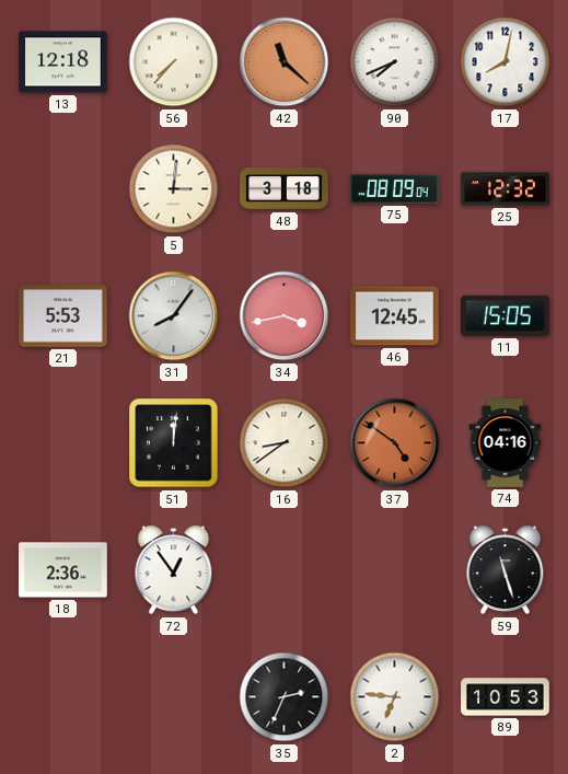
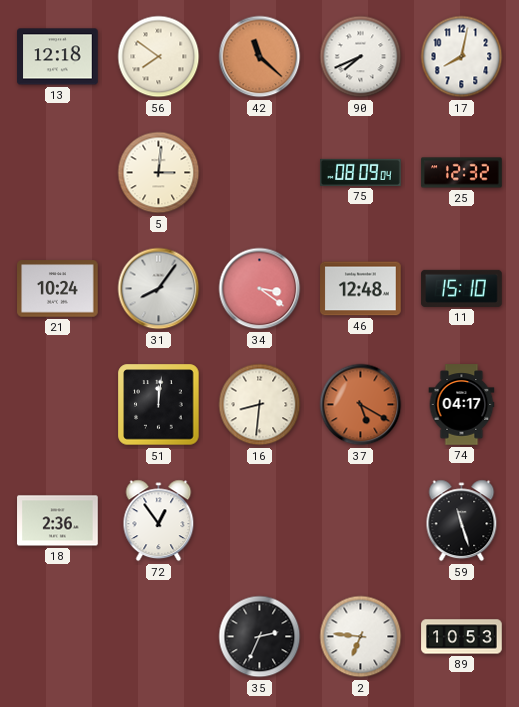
56: 7:37 -> 7:51
48: 3:18 -> none
21: 5:53 -> 10:24
34: 3:43 -> 3:21
46: 12:45 -> 12:48
11: 15:05 -> 15:10
16: 8:39 -> 8:31
37: 4:51 -> 5:20
74: 04:16 -> 04:17
